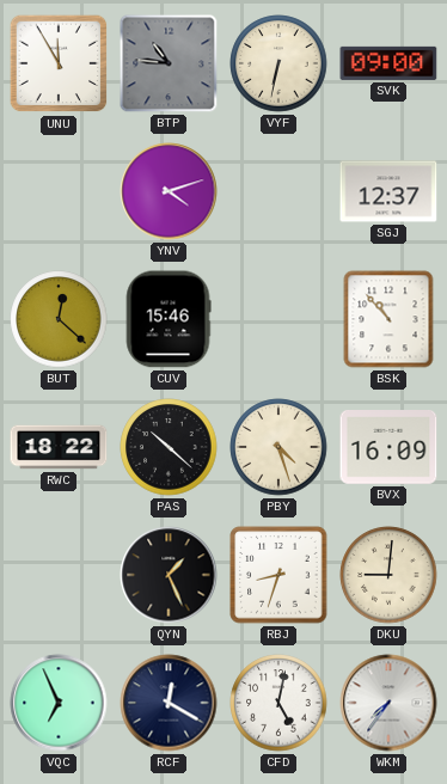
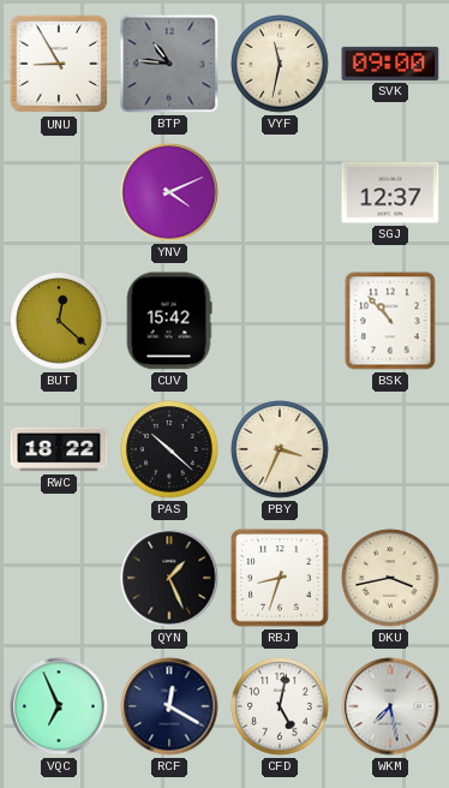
UNU: 11:55 -> 8:55
VYF: 6:32 -> 11:32
YNV: 4:12 -> 4:11
CUV: 15:46 -> 15:42
PBY: 4:27 -> 3:34
BVX: 16:09 -> none
DKU: 9:01 -> 3:43
WKM: 7:36 -> 7:28
